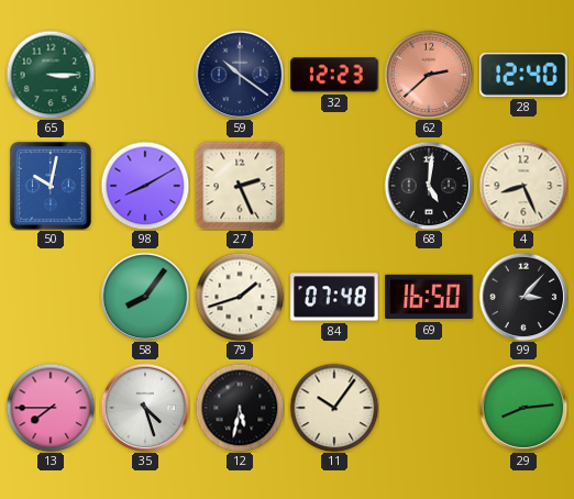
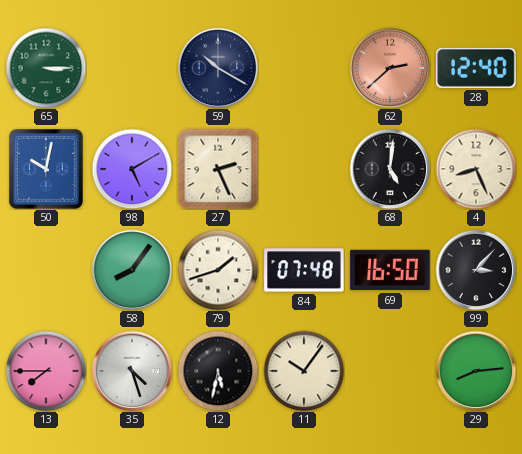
59: 10:21 -> 10:20
32: 12:23 -> none
98: 8:10 -> 5:10
